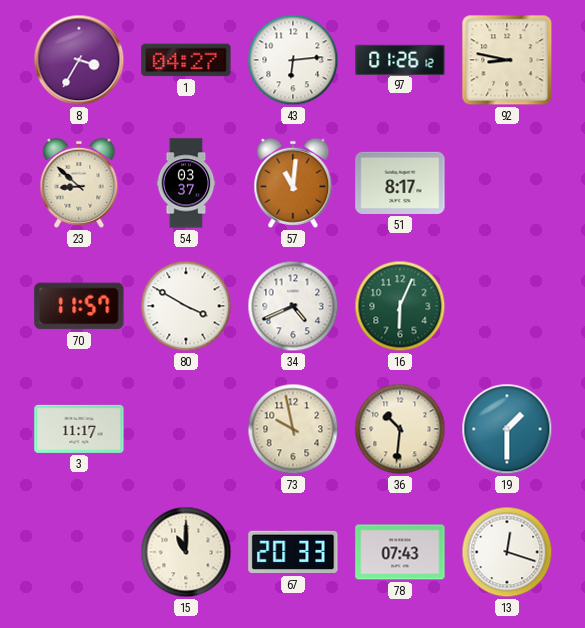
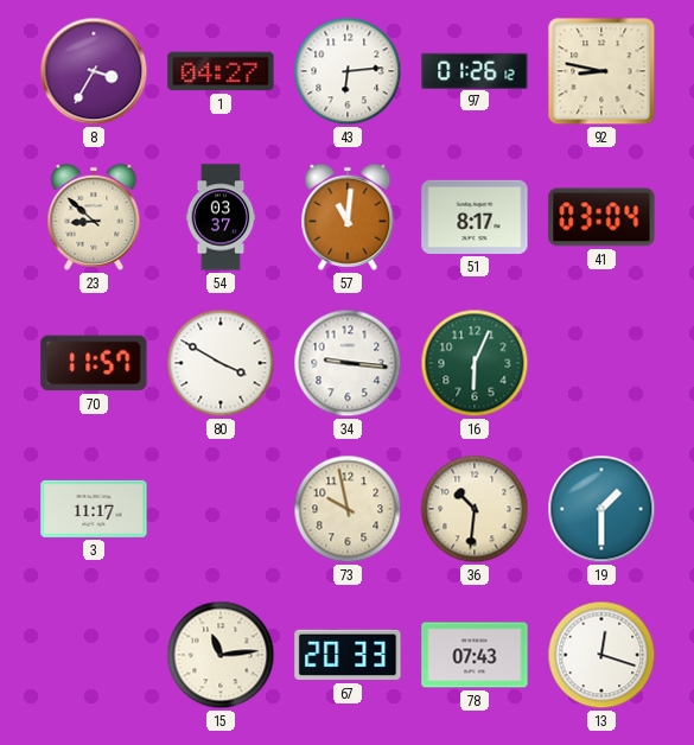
41: none -> 03:04
34: 4:41 -> 9:16
15: 11:00 -> 11:14
